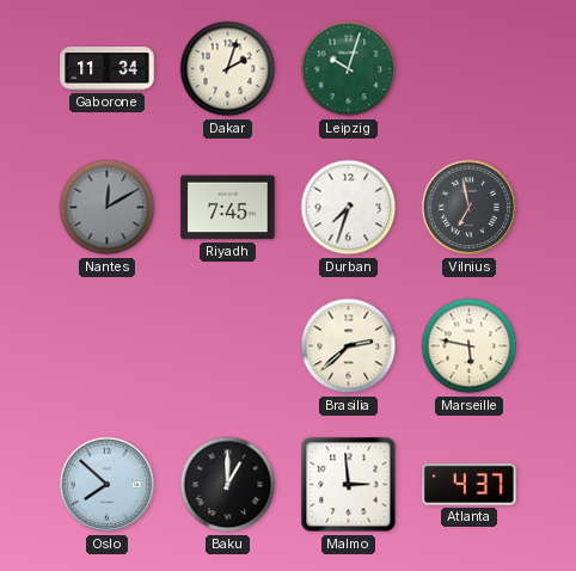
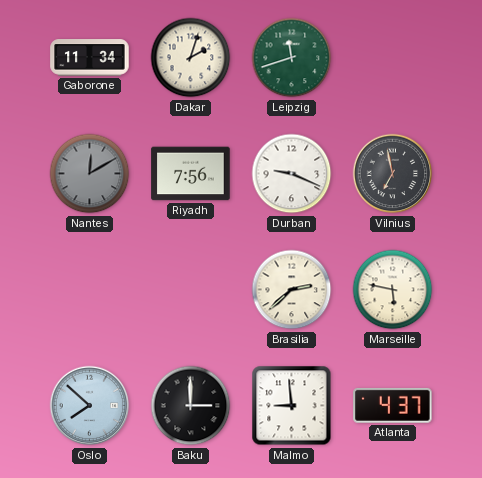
Leipzig: 10:03 -> 11:42
Riyadh: 7:45 -> 7:56
Durban: 7:33 -> 9:19
Baku: 1:00 -> 3:00
Malmo: 2:59 -> 8:59
